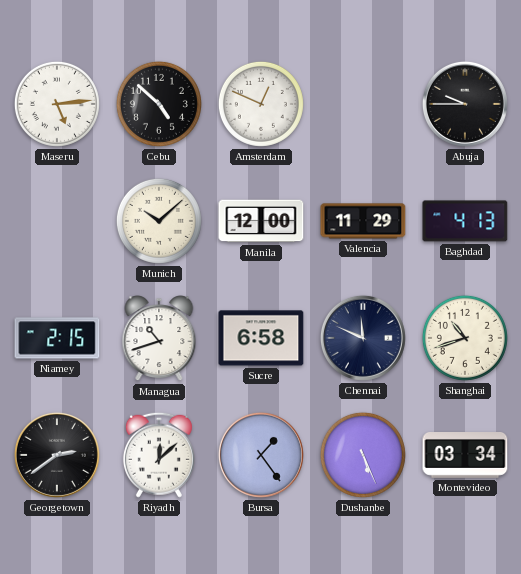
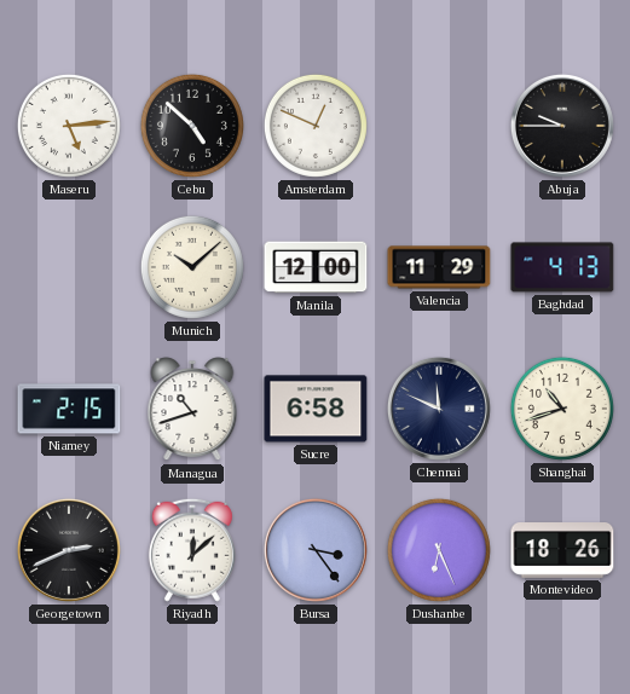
Georgetown: 2:39 -> 2:41
Bursa: 1:24 -> 3:24
Dushanbe: 5:26 -> 6:26
Montevideo: 03:34 -> 18:26
